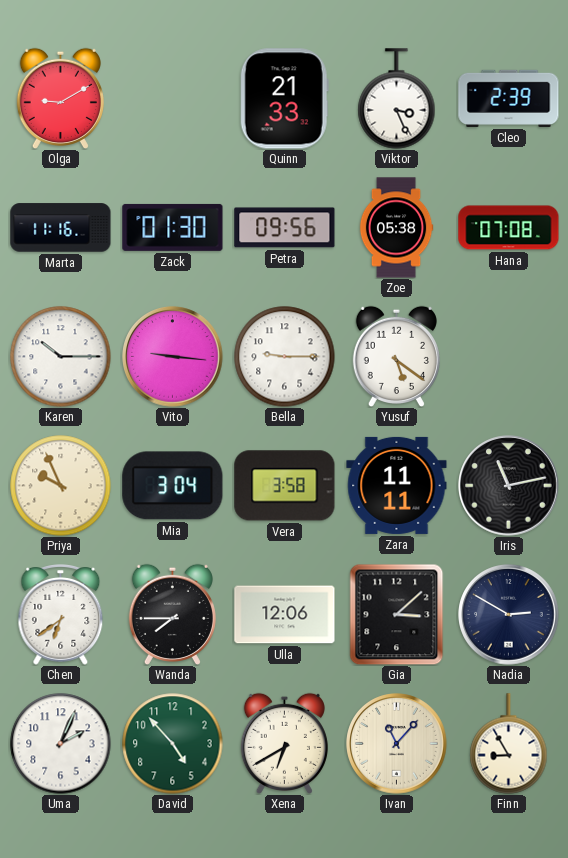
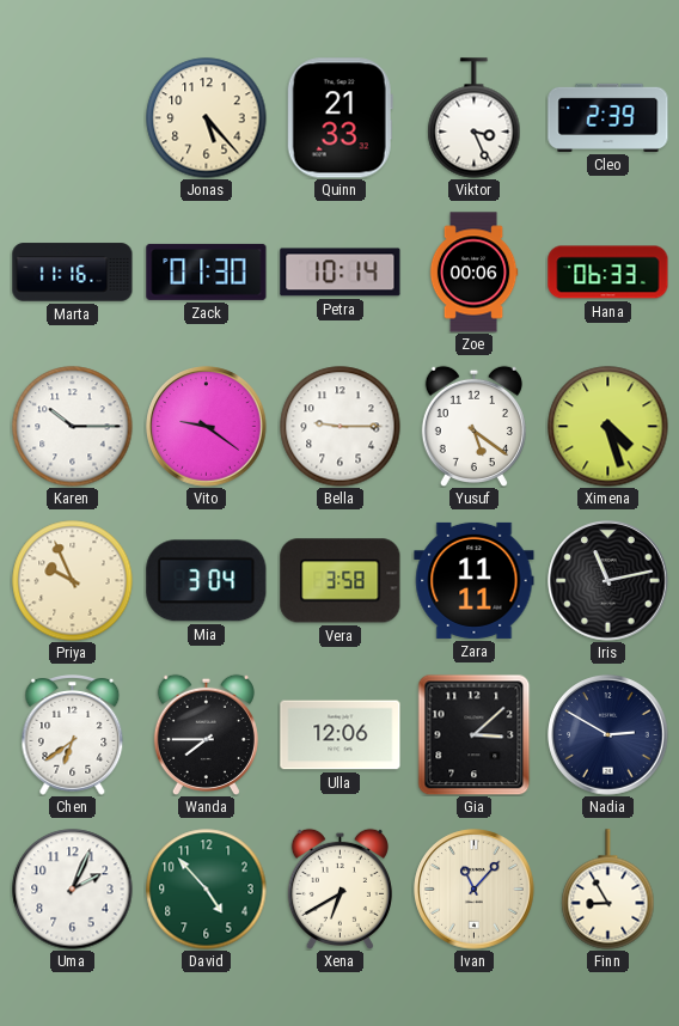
Olga: 9:10 -> none
Jonas: none -> 5:23
Petra: 09:56 -> 10:14
Zoe: 05:38 -> 00:06
Hana: 07:08 -> 06:33
Vito: 9:16 -> 9:21
Ximena: none -> 4:27
